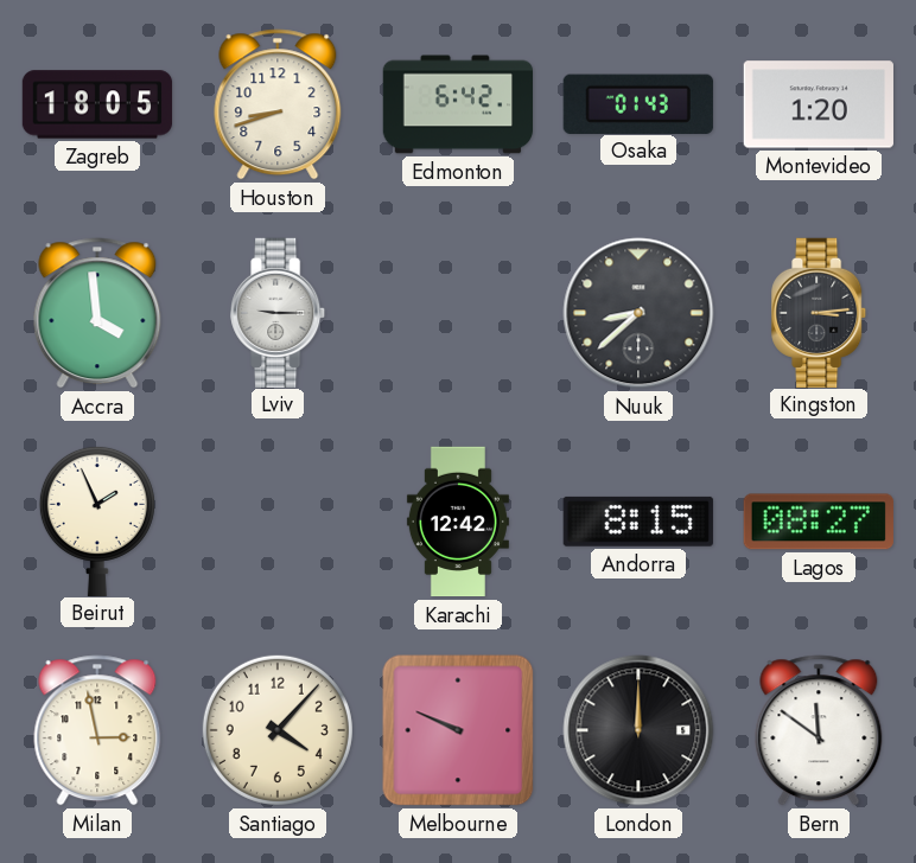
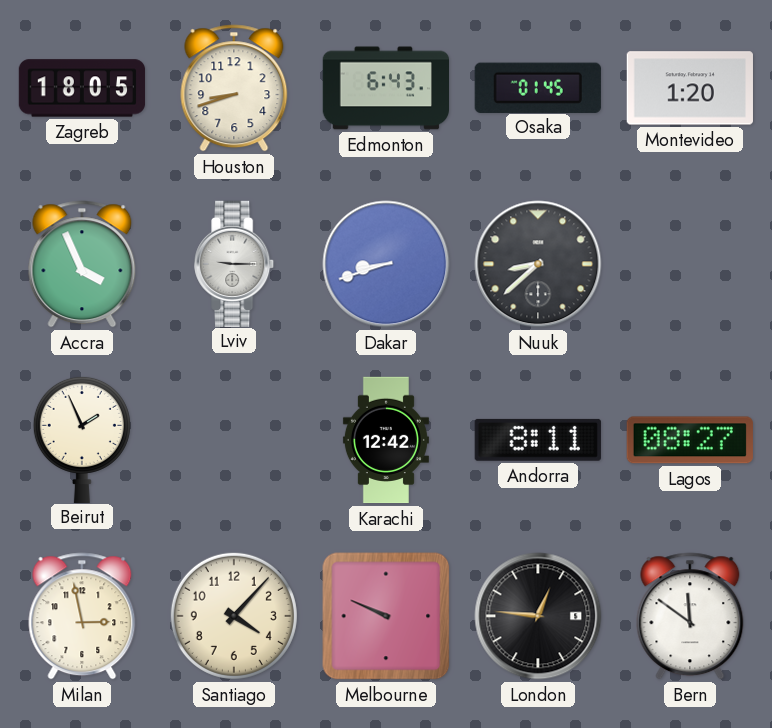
Edmonton: 6:42 -> 6:43
Osaka: 01:43 -> 01:45
Accra: 3:59 -> 3:56
Dakar: none -> 8:42
Kingston: 3:14 -> none
Andorra: 8:15 -> 8:11
London: 12:00 -> 12:46
